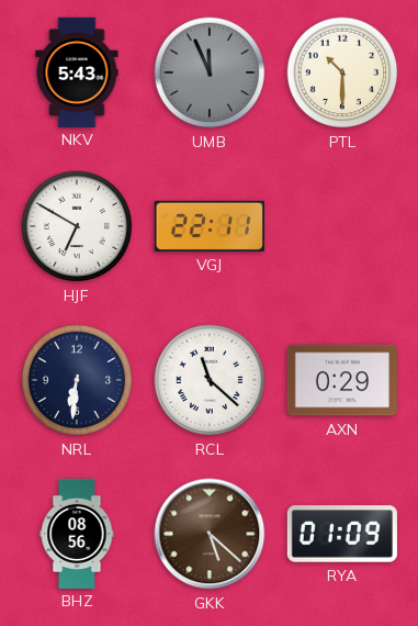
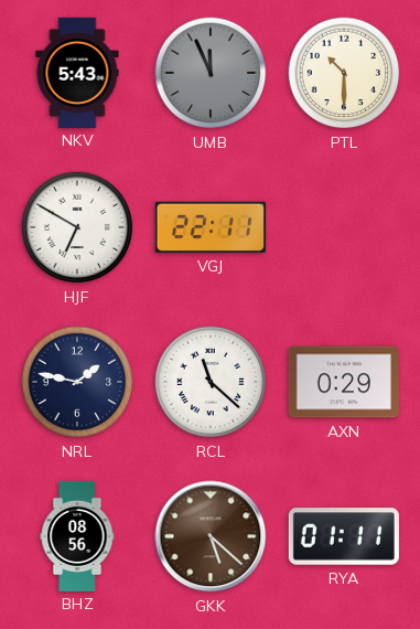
NRL: 6:31 -> 1:47
RYA: 01:09 -> 01:11
